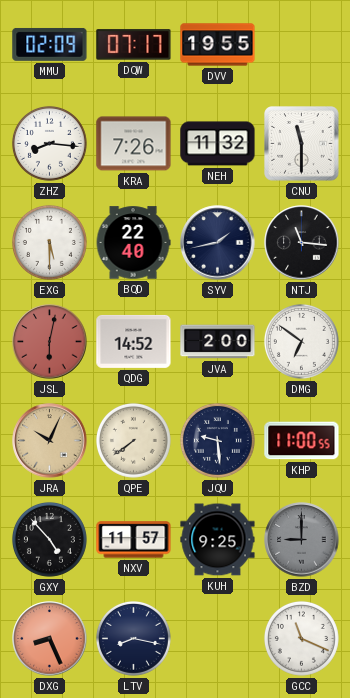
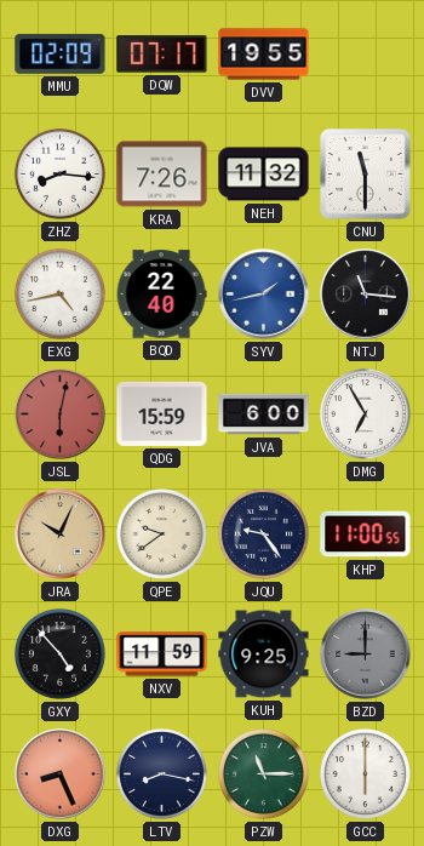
EXG: 5:30 -> 4:43
SYV dial: navy -> blue
QDG: 14:52 -> 15:59
JVA: 2:00 -> 6:00
DMG: 6:51 -> 6:55
QPE: 7:39 -> 9:39
JQU: 9:29 -> 9:24
NXV: 11:57 -> 11:59
PZW: none -> 11:15
GCC: 11:19 -> 6:00
